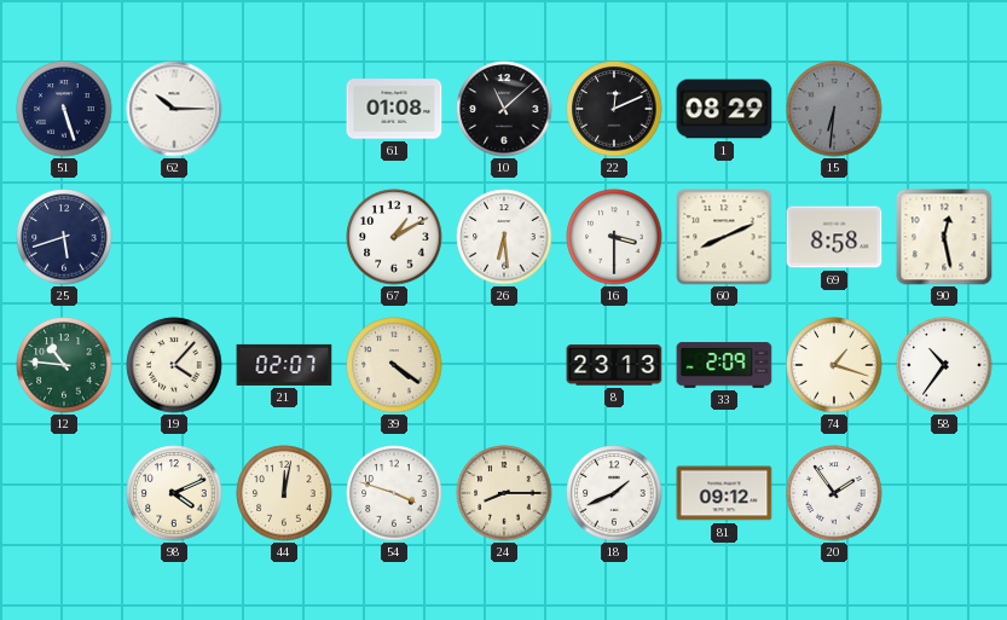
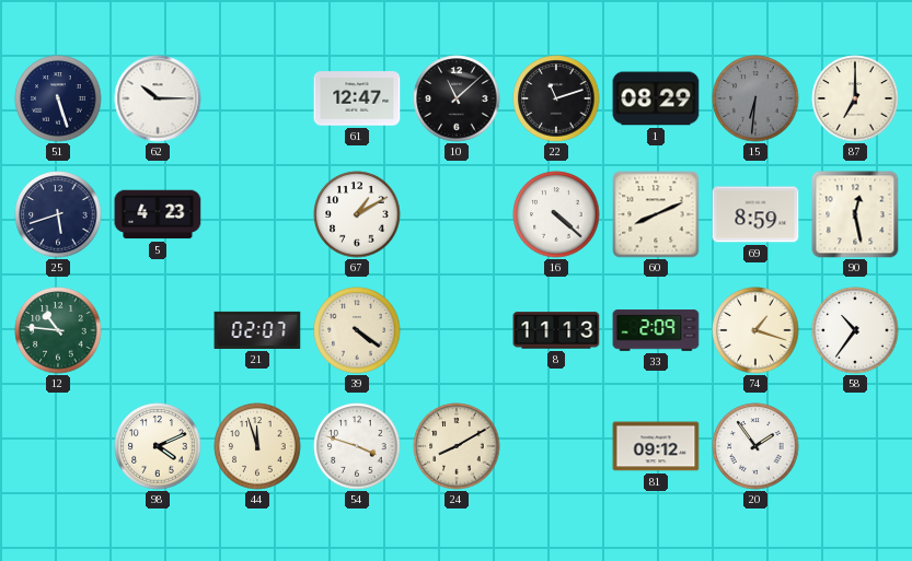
61: 01:08 -> 12:47
22: 12:11 -> 11:12
87: none -> 7:00
5: none -> 4:23
26: 6:29 -> none
16: 3:30 -> 4:22
69: 8:58 -> 8:59
19: 4:07 -> none
8: 23:13 -> 11:13
44: 12:02 -> 11:57
24: 8:15 -> 8:10
18: 1:41 -> none
